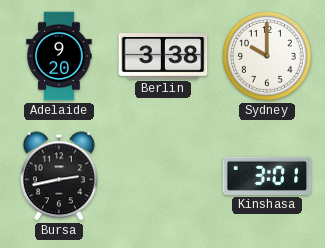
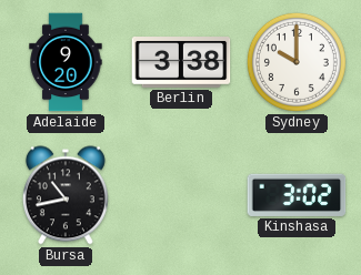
Bursa: 2:43 -> 10:43
Kinshasa: 3:01 -> 3:02
